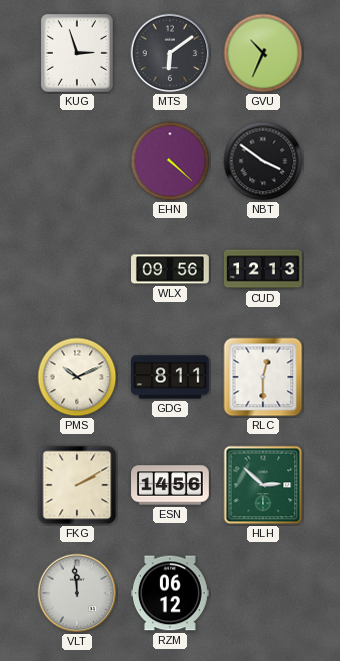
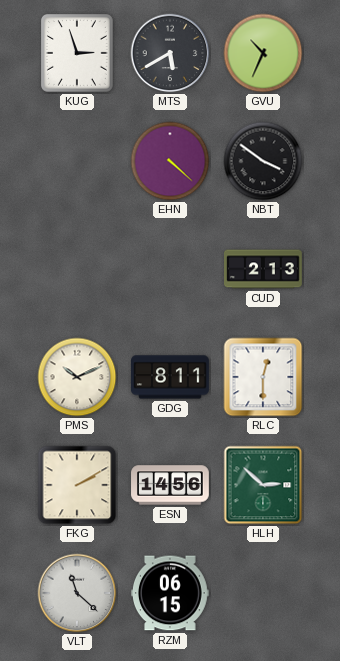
MTS: 6:09 -> 5:40
WLX: 09:56 -> none
CUD: 12:13 -> 2:13
VLT: 11:59 -> 11:22
RZM: 06:12 -> 06:15
